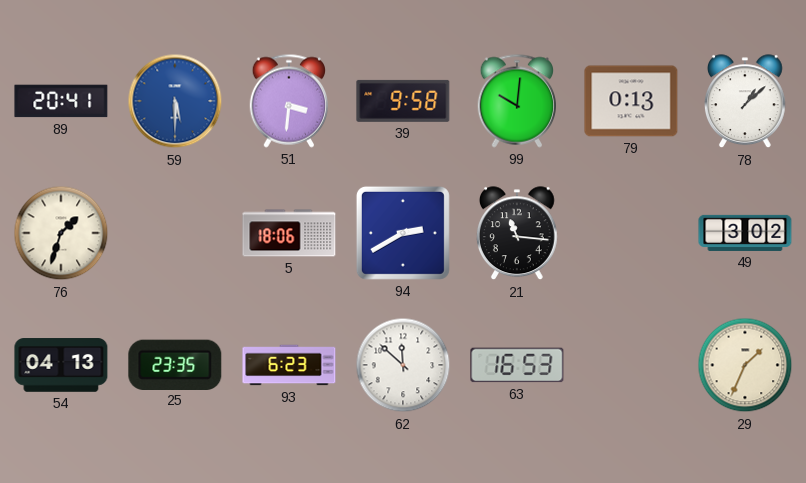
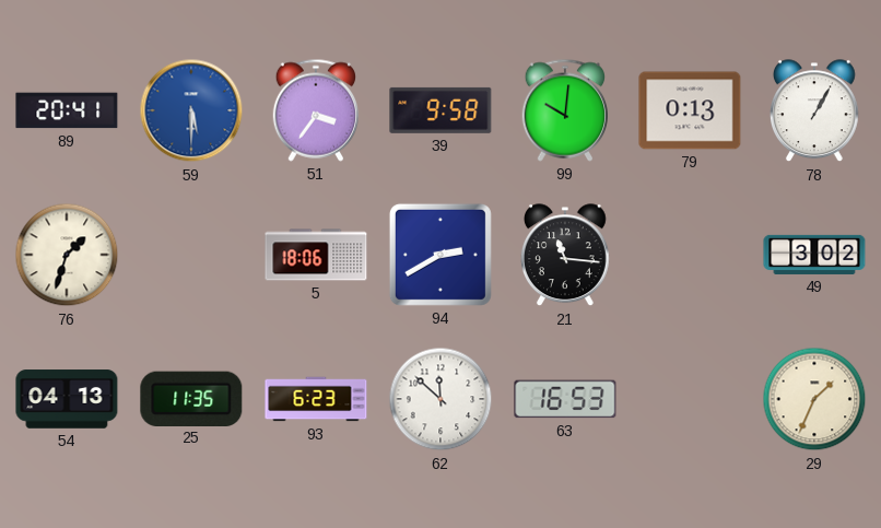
51: 3:31 -> 3:36
78: 1:08 -> 1:05
25: 23:35 -> 11:35
